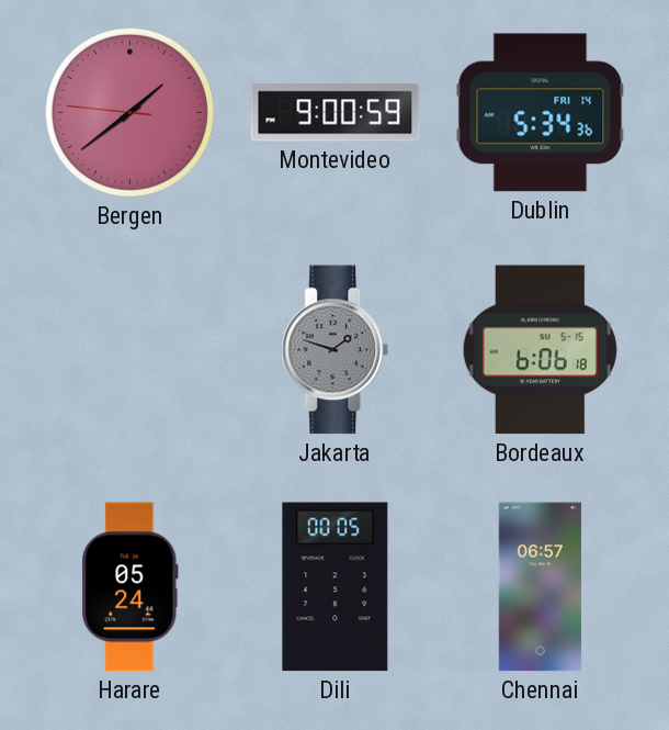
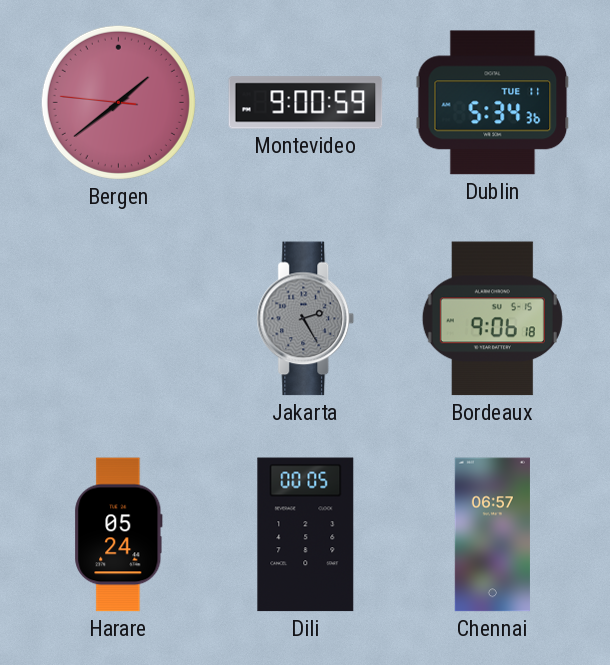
Dublin date: FRI 14 -> TUE 11
Jakarta: 1:48 -> 2:25
Bordeaux: 6:06 -> 9:06
